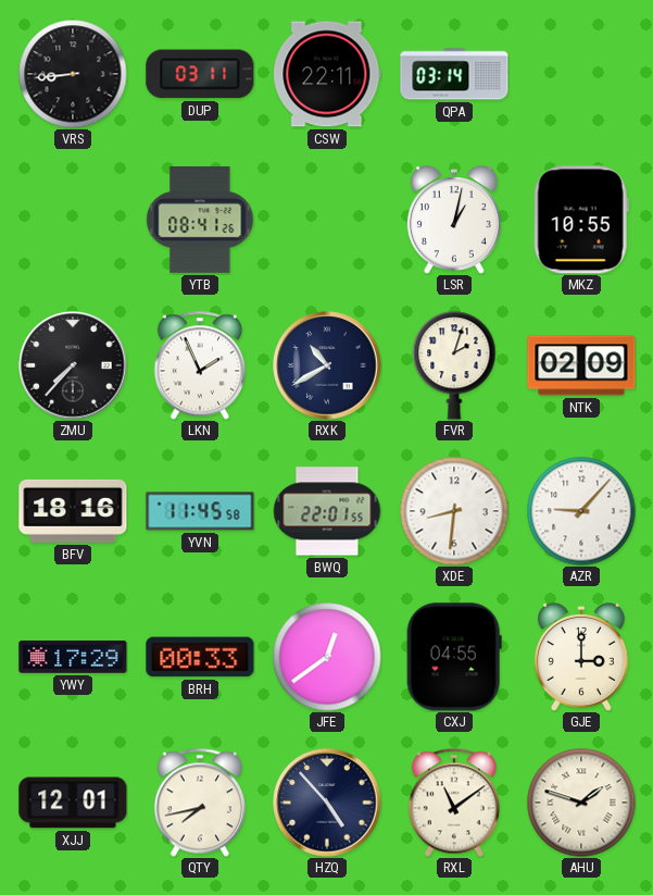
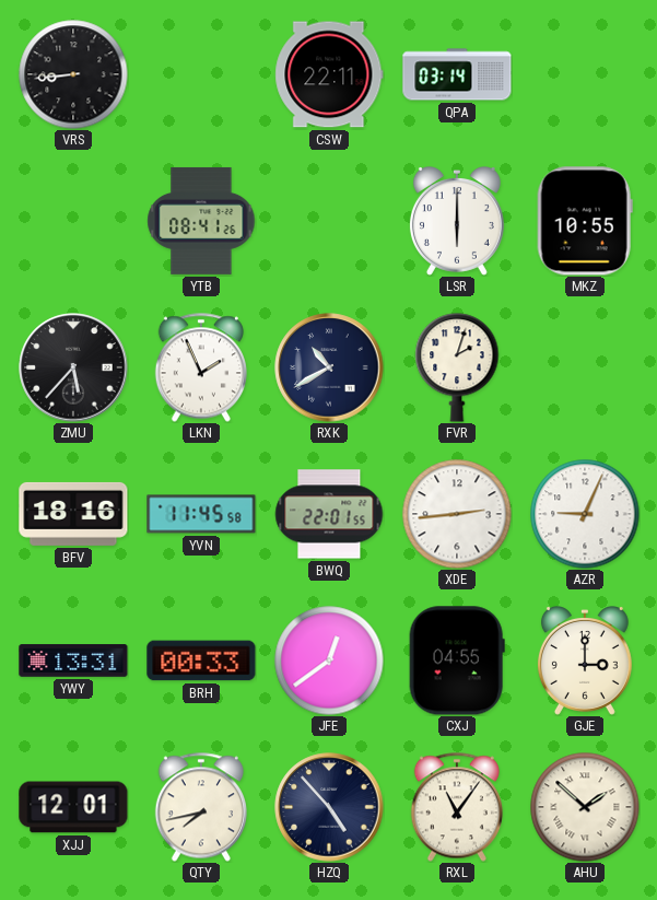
DUP: 03:11 -> none
LSR: 1:02 -> 6:00
ZMU: 7:37 -> 5:37
NTK: 02:09 -> none
XDE: 8:31 -> 2:44
AZR: 9:07 -> 9:04
YWY: 17:29 -> 13:31
RXL: 11:09 -> 11:06
AHU: 1:48 -> 1:52
